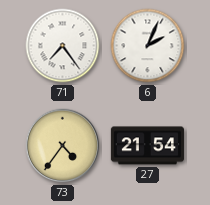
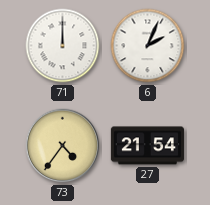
71: 7:24 -> 12:00
